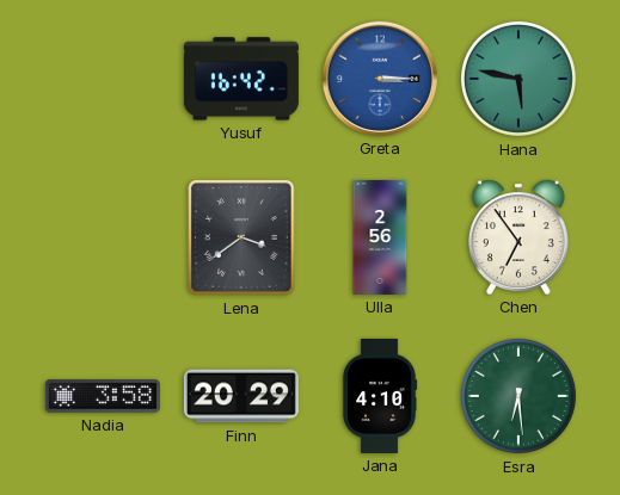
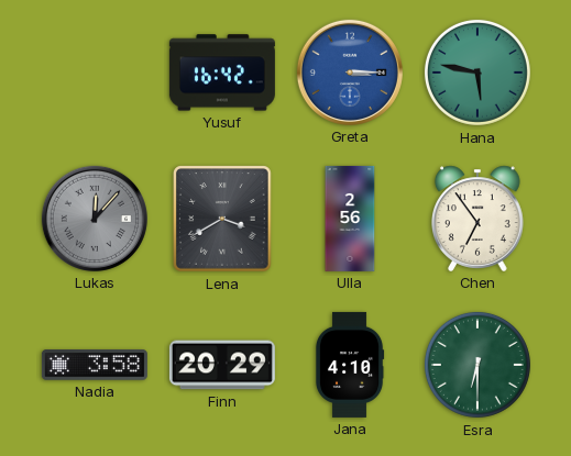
Lukas: none -> 12:07
Lena: 3:39 -> 3:40
Esra: 6:29 -> 6:30
